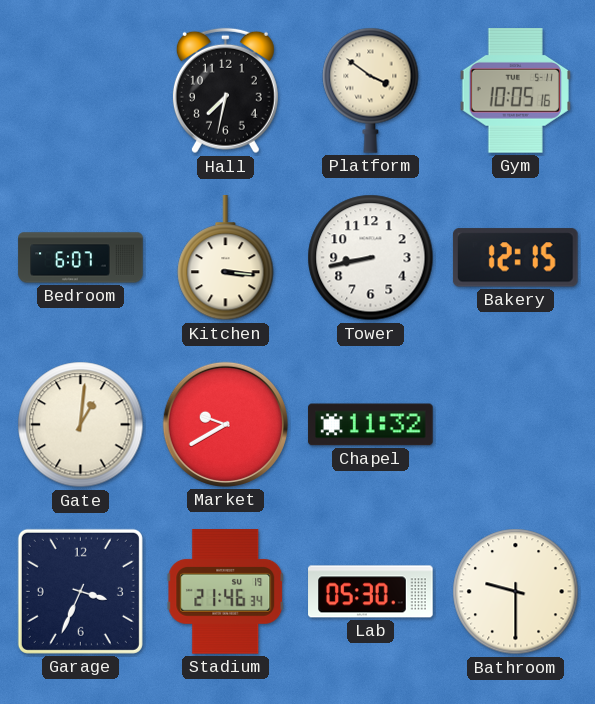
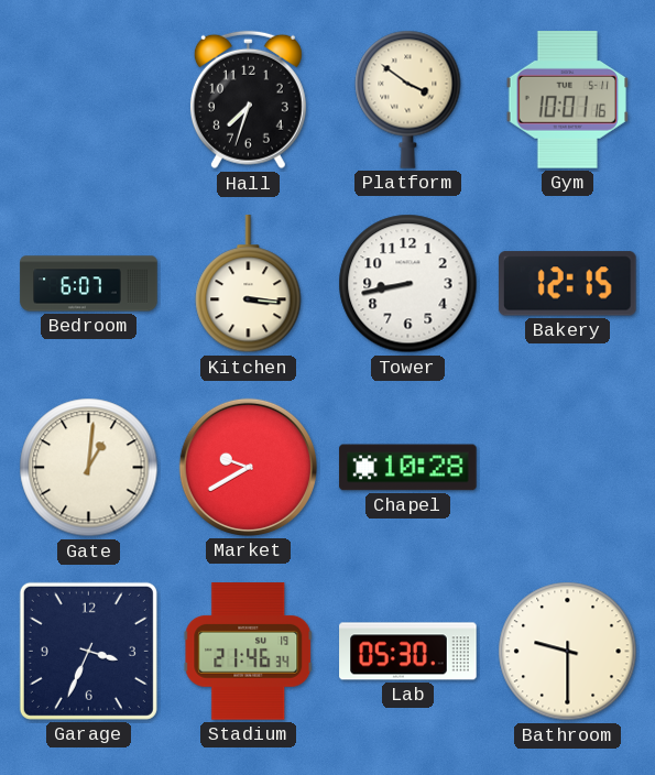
Hall: 7:32 -> 7:33
Gym: 10:05 -> 10:01
Chapel: 11:32 -> 10:28
